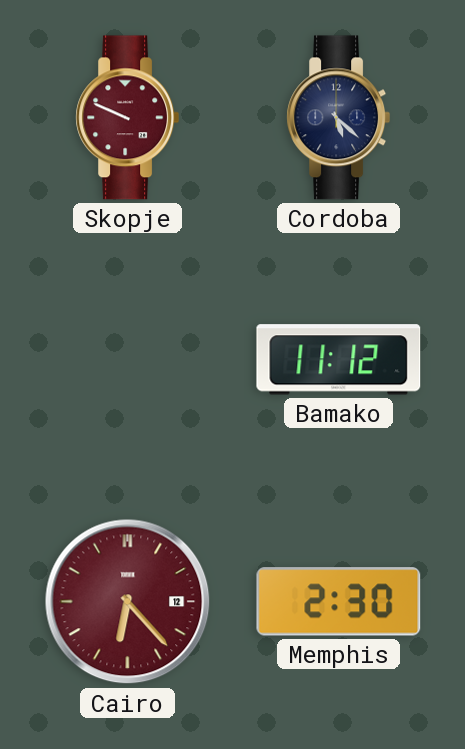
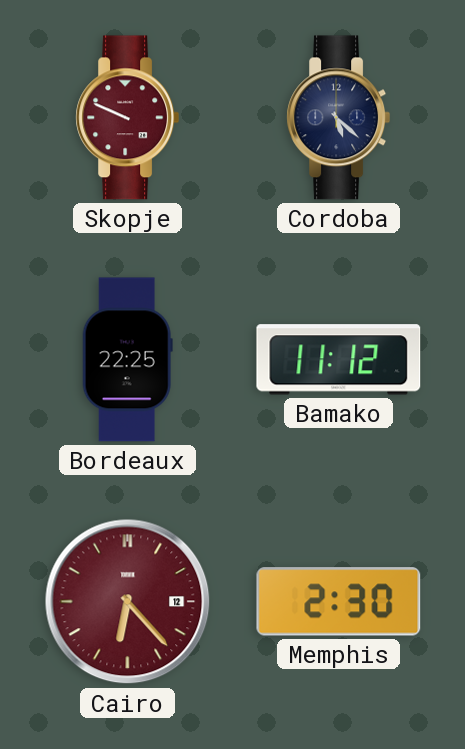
Bordeaux: none -> 22:25
